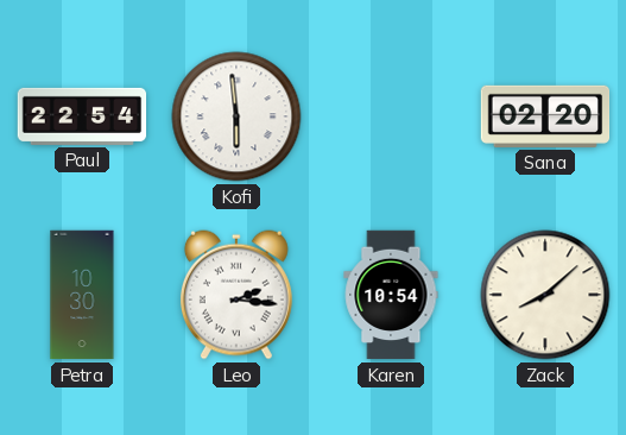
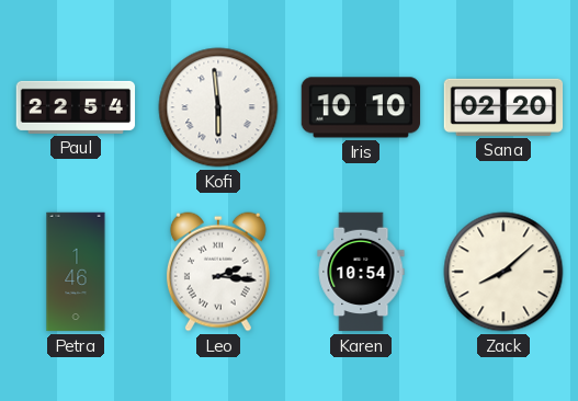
Iris: none -> 10:10
Petra: 10:30 -> 1:46
